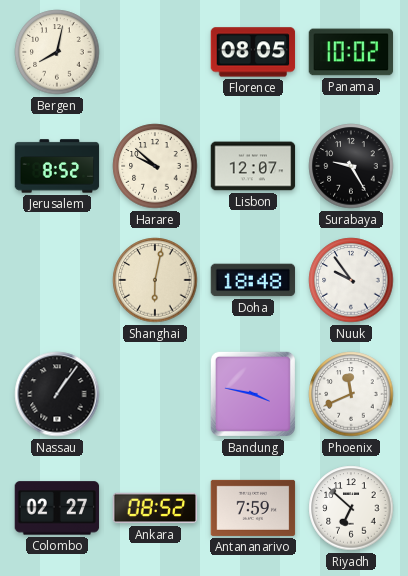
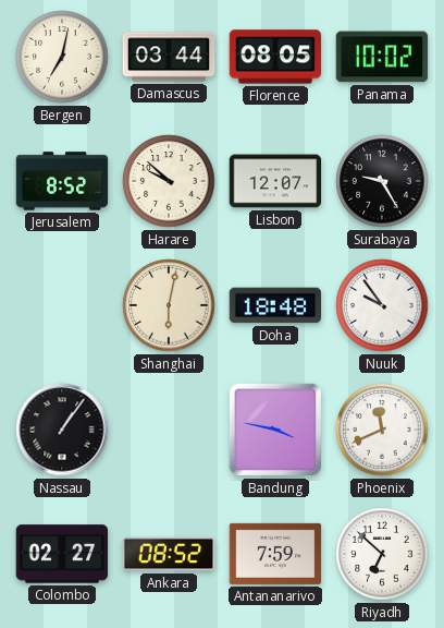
Bergen: 8:02 -> 7:02
Damascus: none -> 03:44
